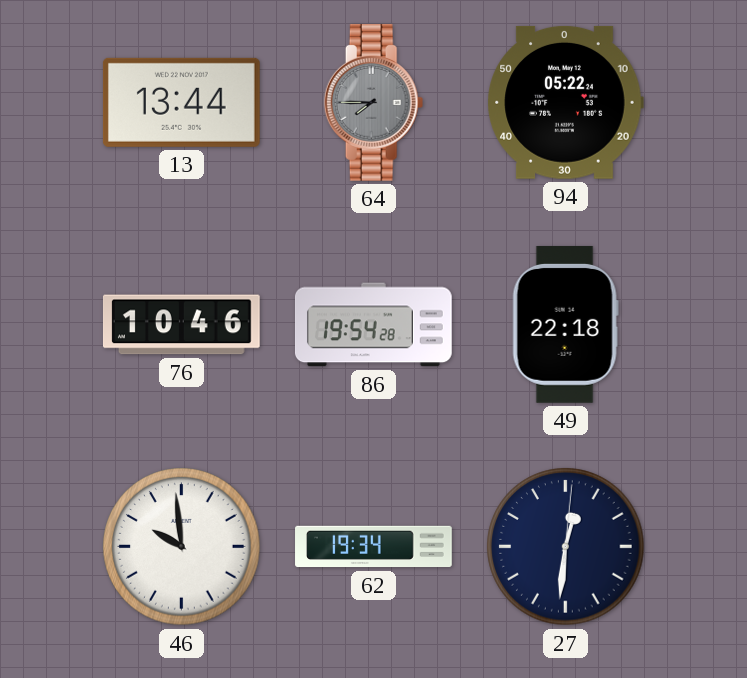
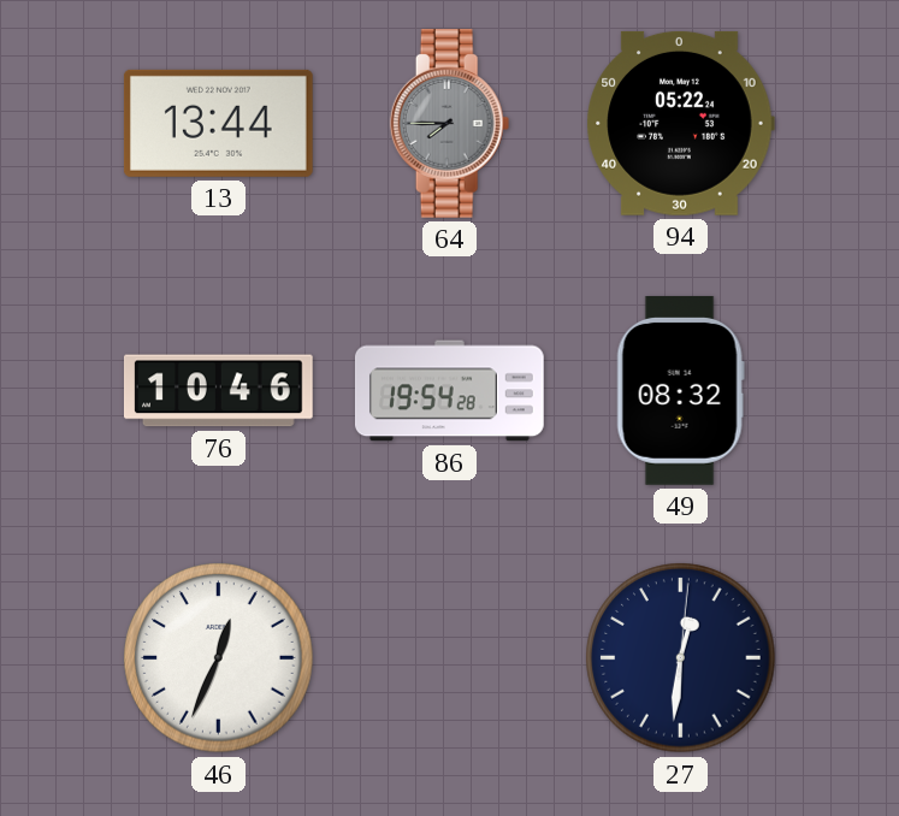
49: 22:18 -> 08:32
46: 9:59 -> 12:34
62: 19:34 -> none
